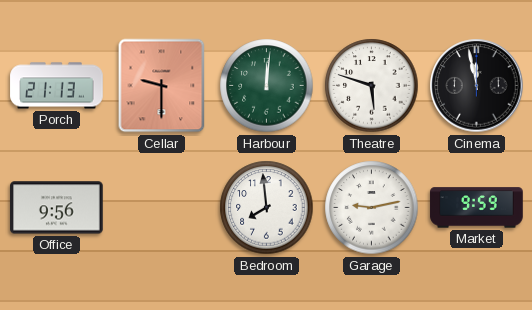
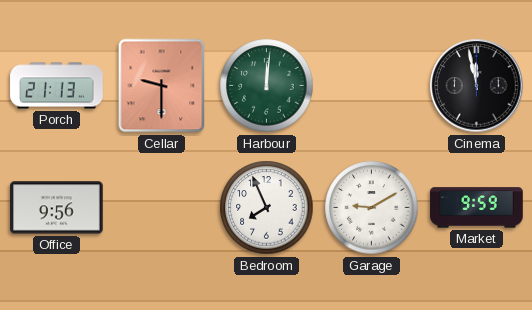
Theatre: 5:48 -> none
Bedroom: 7:59 -> 7:56
Garage: 9:13 -> 9:10
